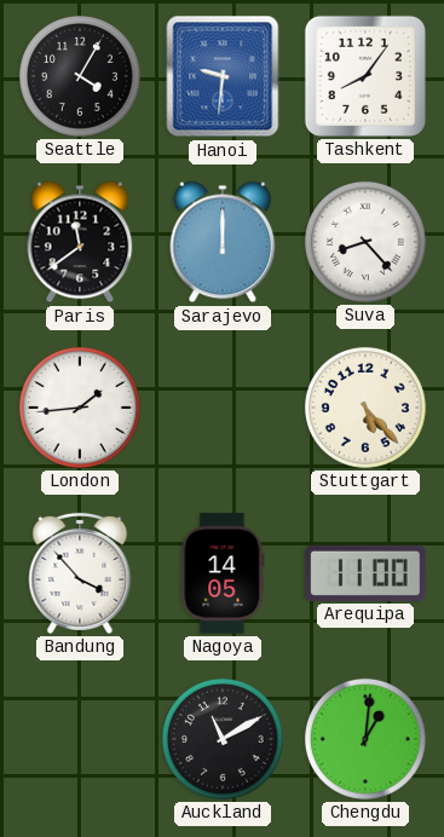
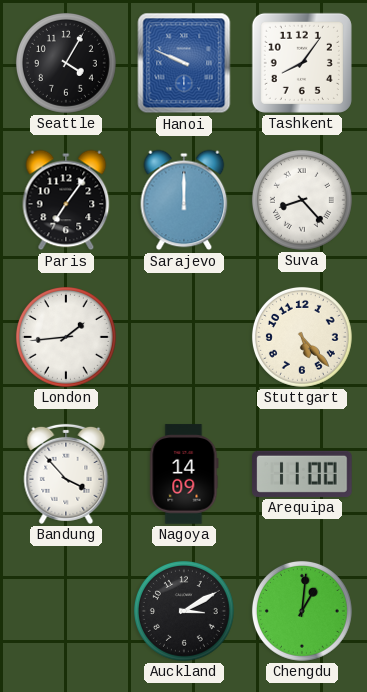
Hanoi: 9:31 -> 9:49
Paris: 11:39 -> 7:06
Nagoya: 14:05 -> 14:09
Auckland: 11:10 -> 3:10
